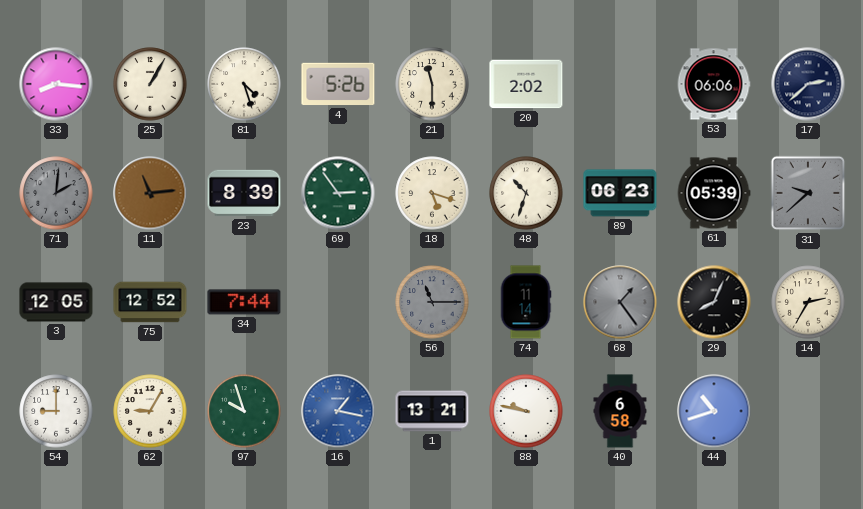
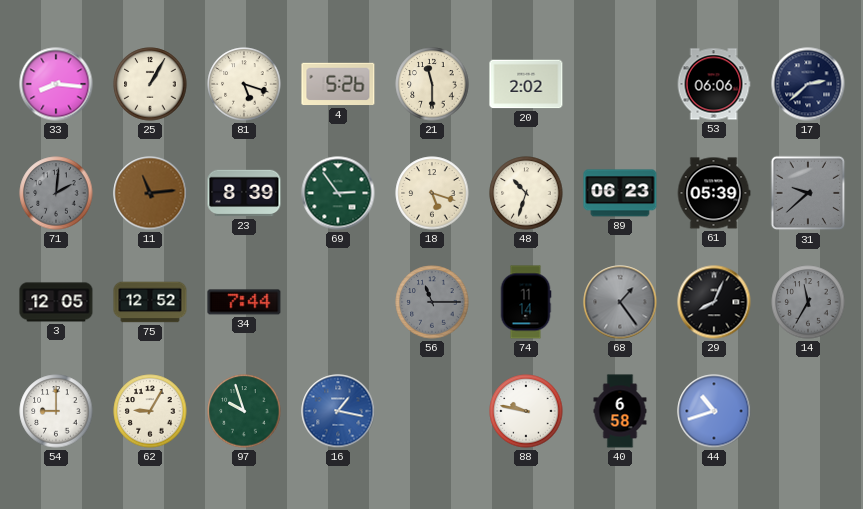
81: 4:27 -> 5:18
14: 2:35 -> 11:35
14 dial: cream -> grey
1: 13:21 -> none
